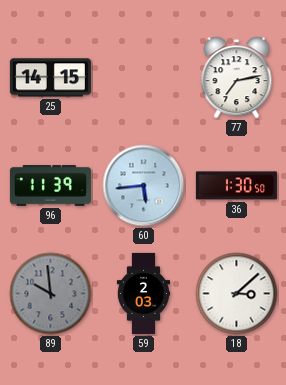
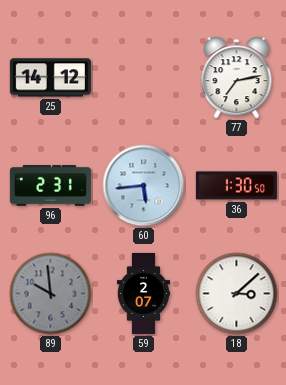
25: 14:15 -> 14:12
96: 11:39 -> 2:31
59: 2:03 -> 2:07
